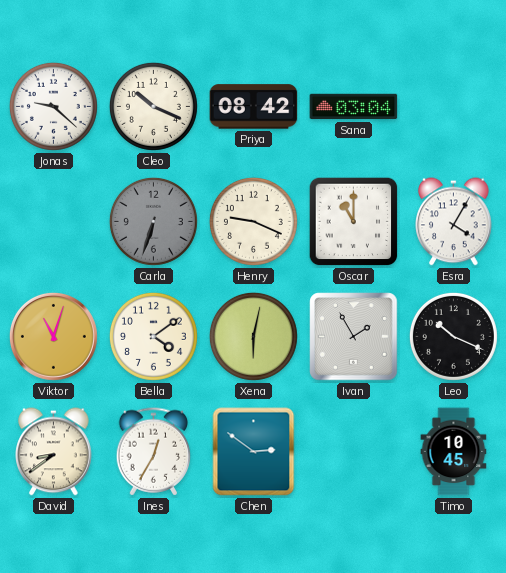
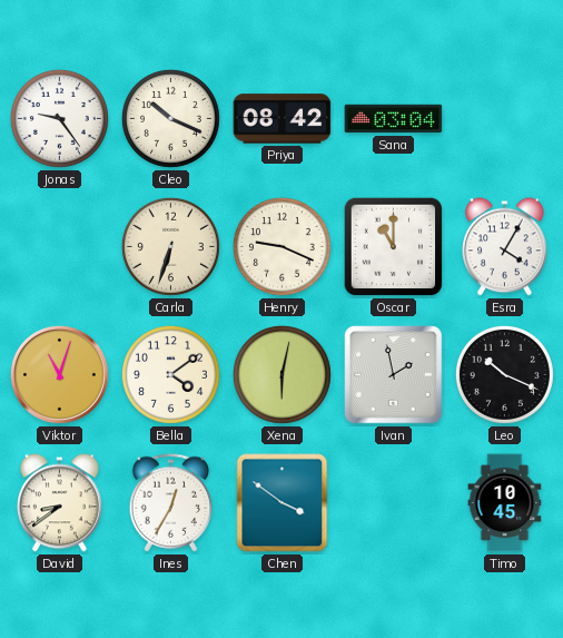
Jonas: 9:22 -> 9:24
Carla dial: grey -> cream
Ivan: 1:55 -> 1:58
Chen: 2:51 -> 3:51
